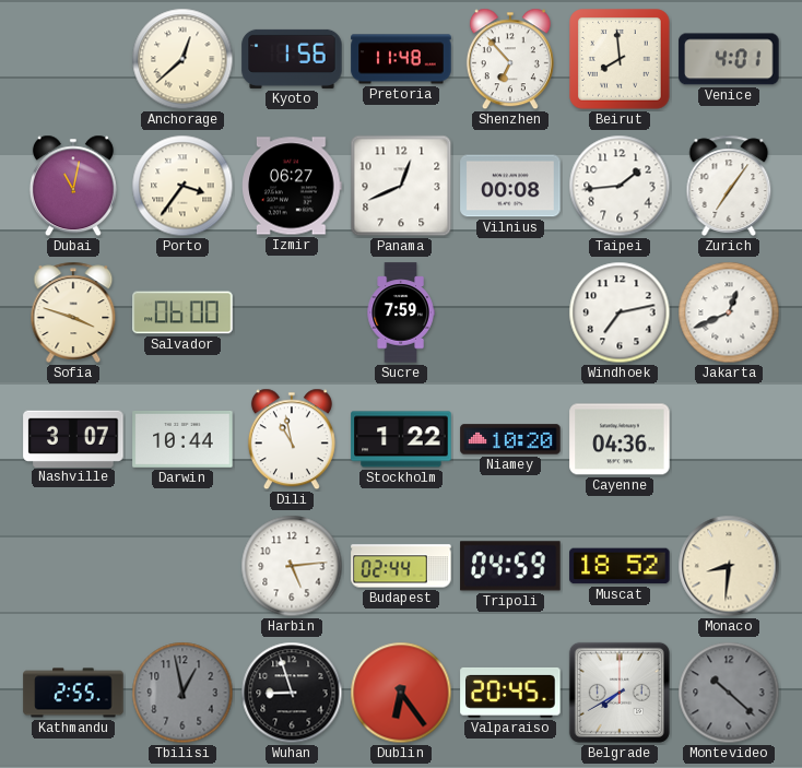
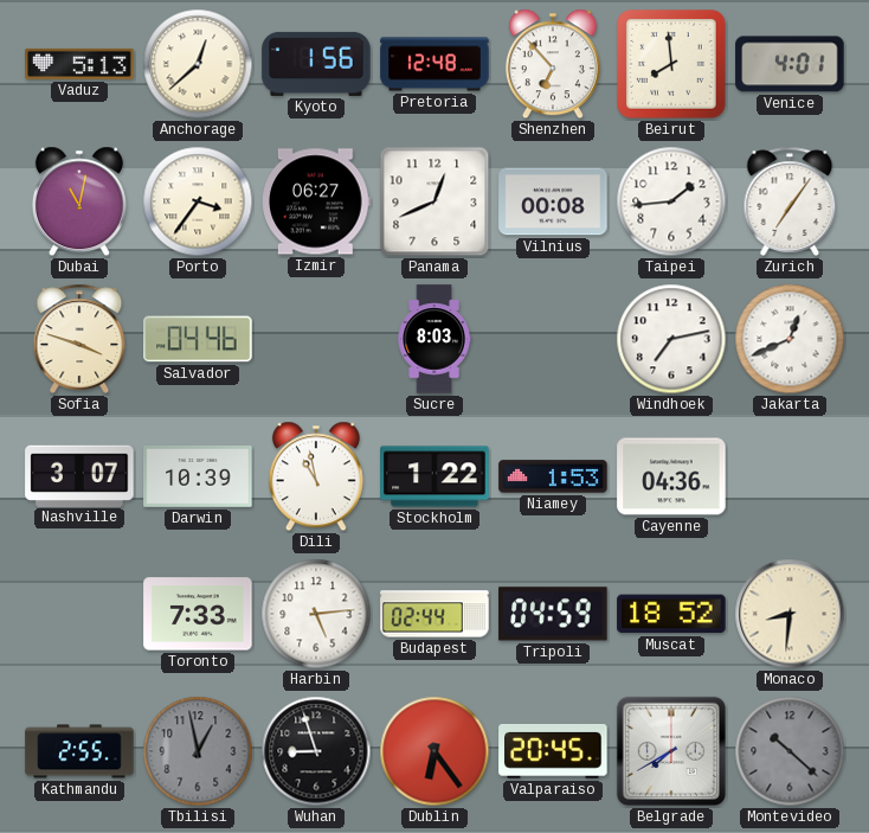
Vaduz: none -> 5:13
Pretoria: 11:48 -> 12:48
Salvador: 06:00 -> 04:46
Sucre: 7:59 -> 8:03
Darwin: 10:44 -> 10:39
Niamey: 10:20 -> 1:53
Toronto: none -> 7:33
